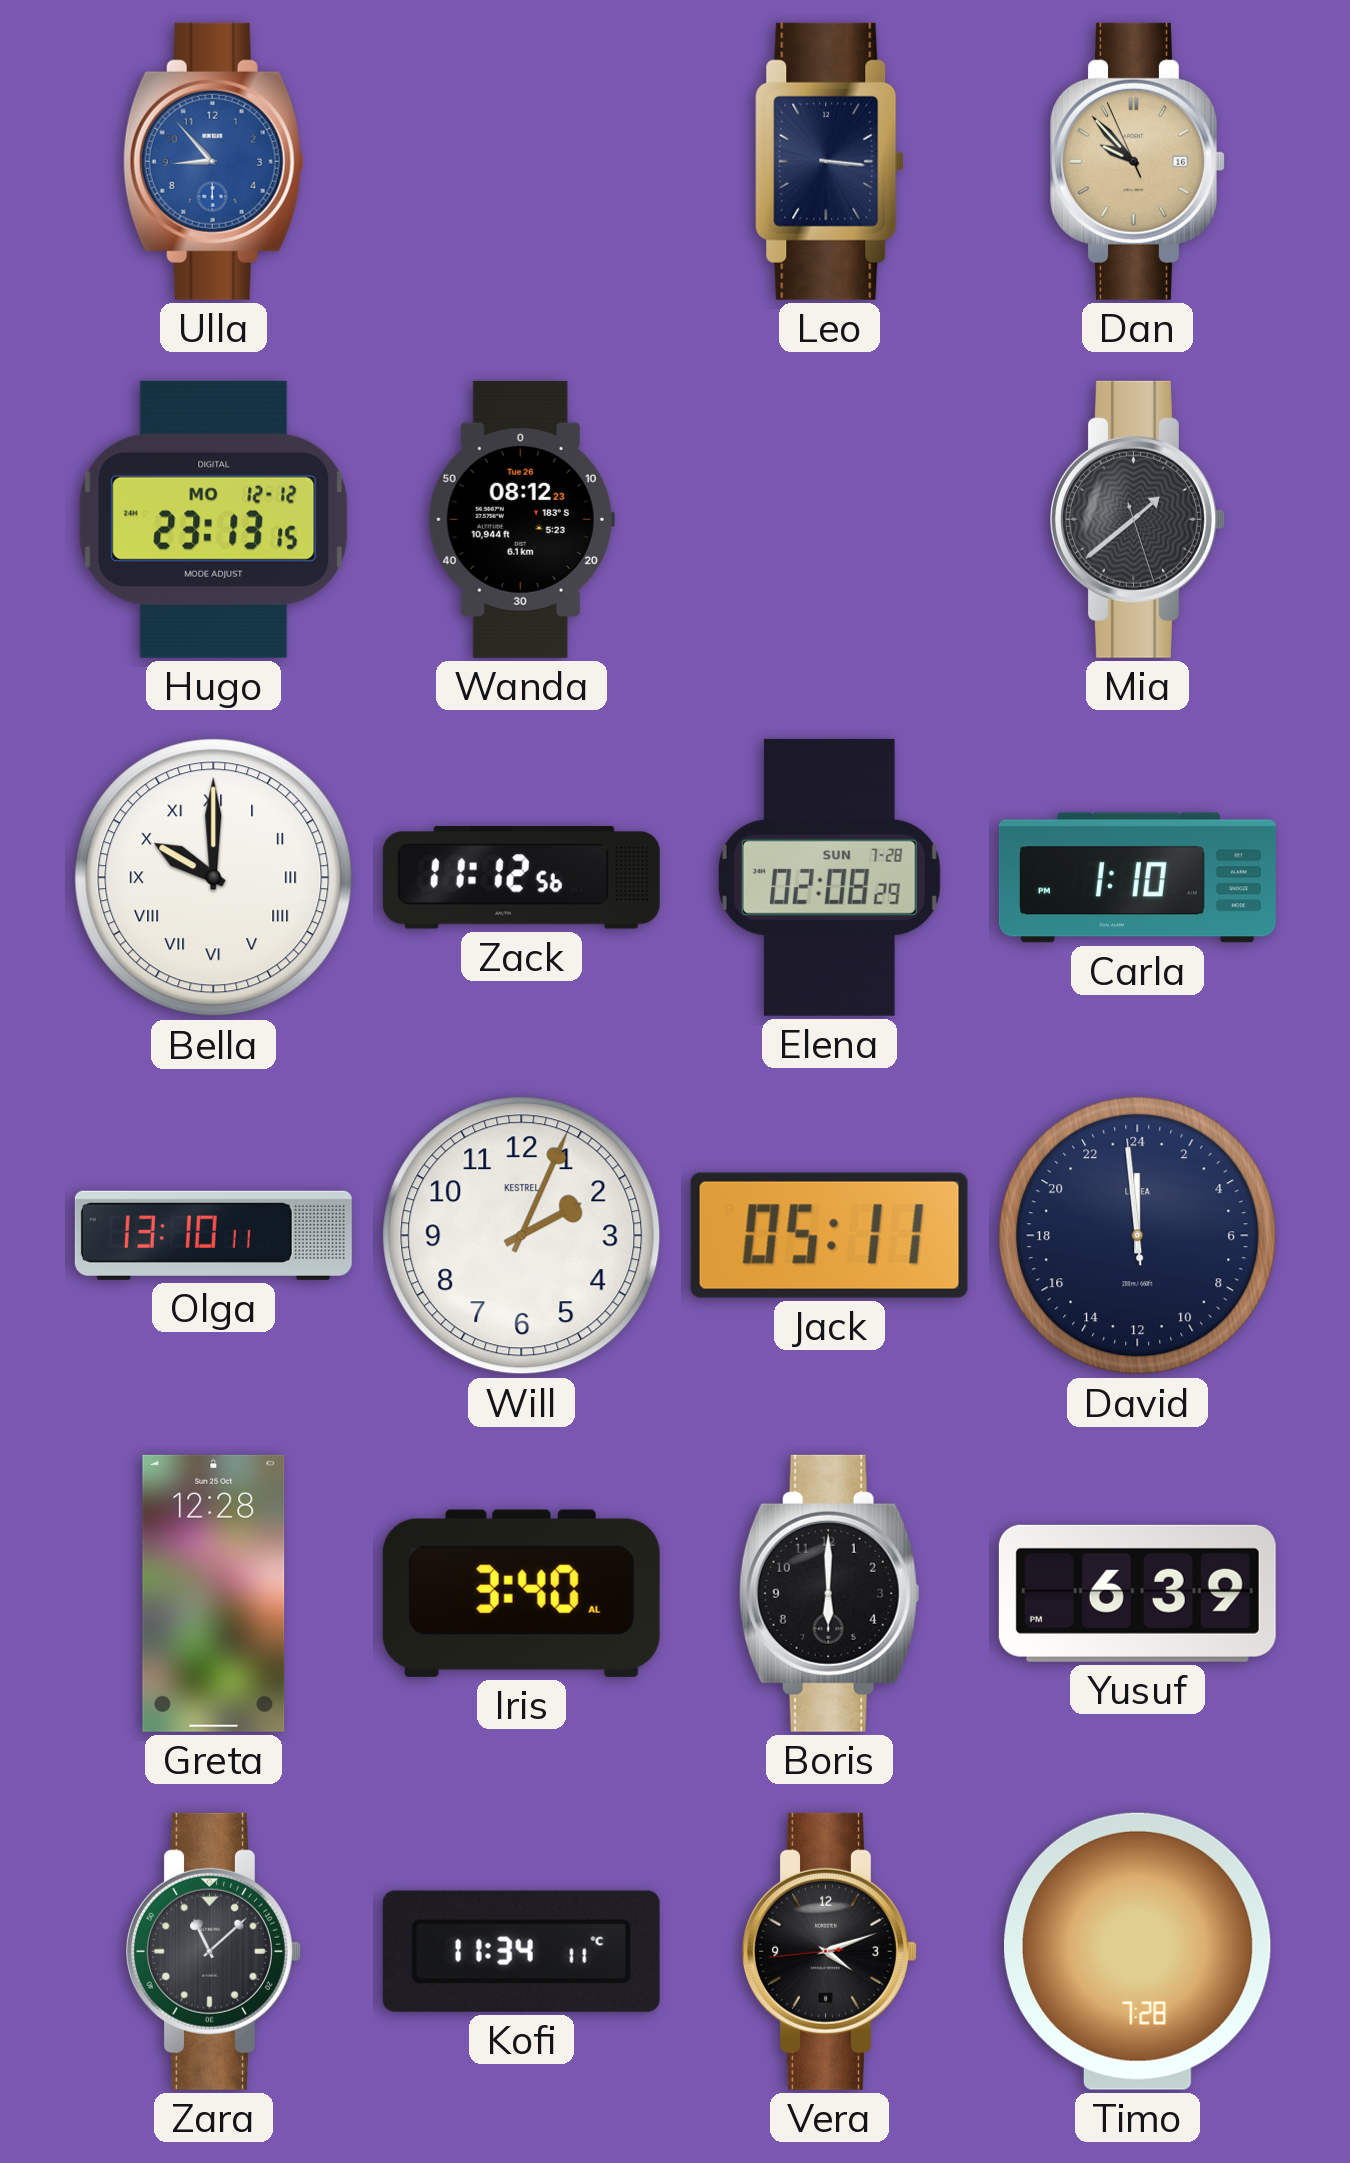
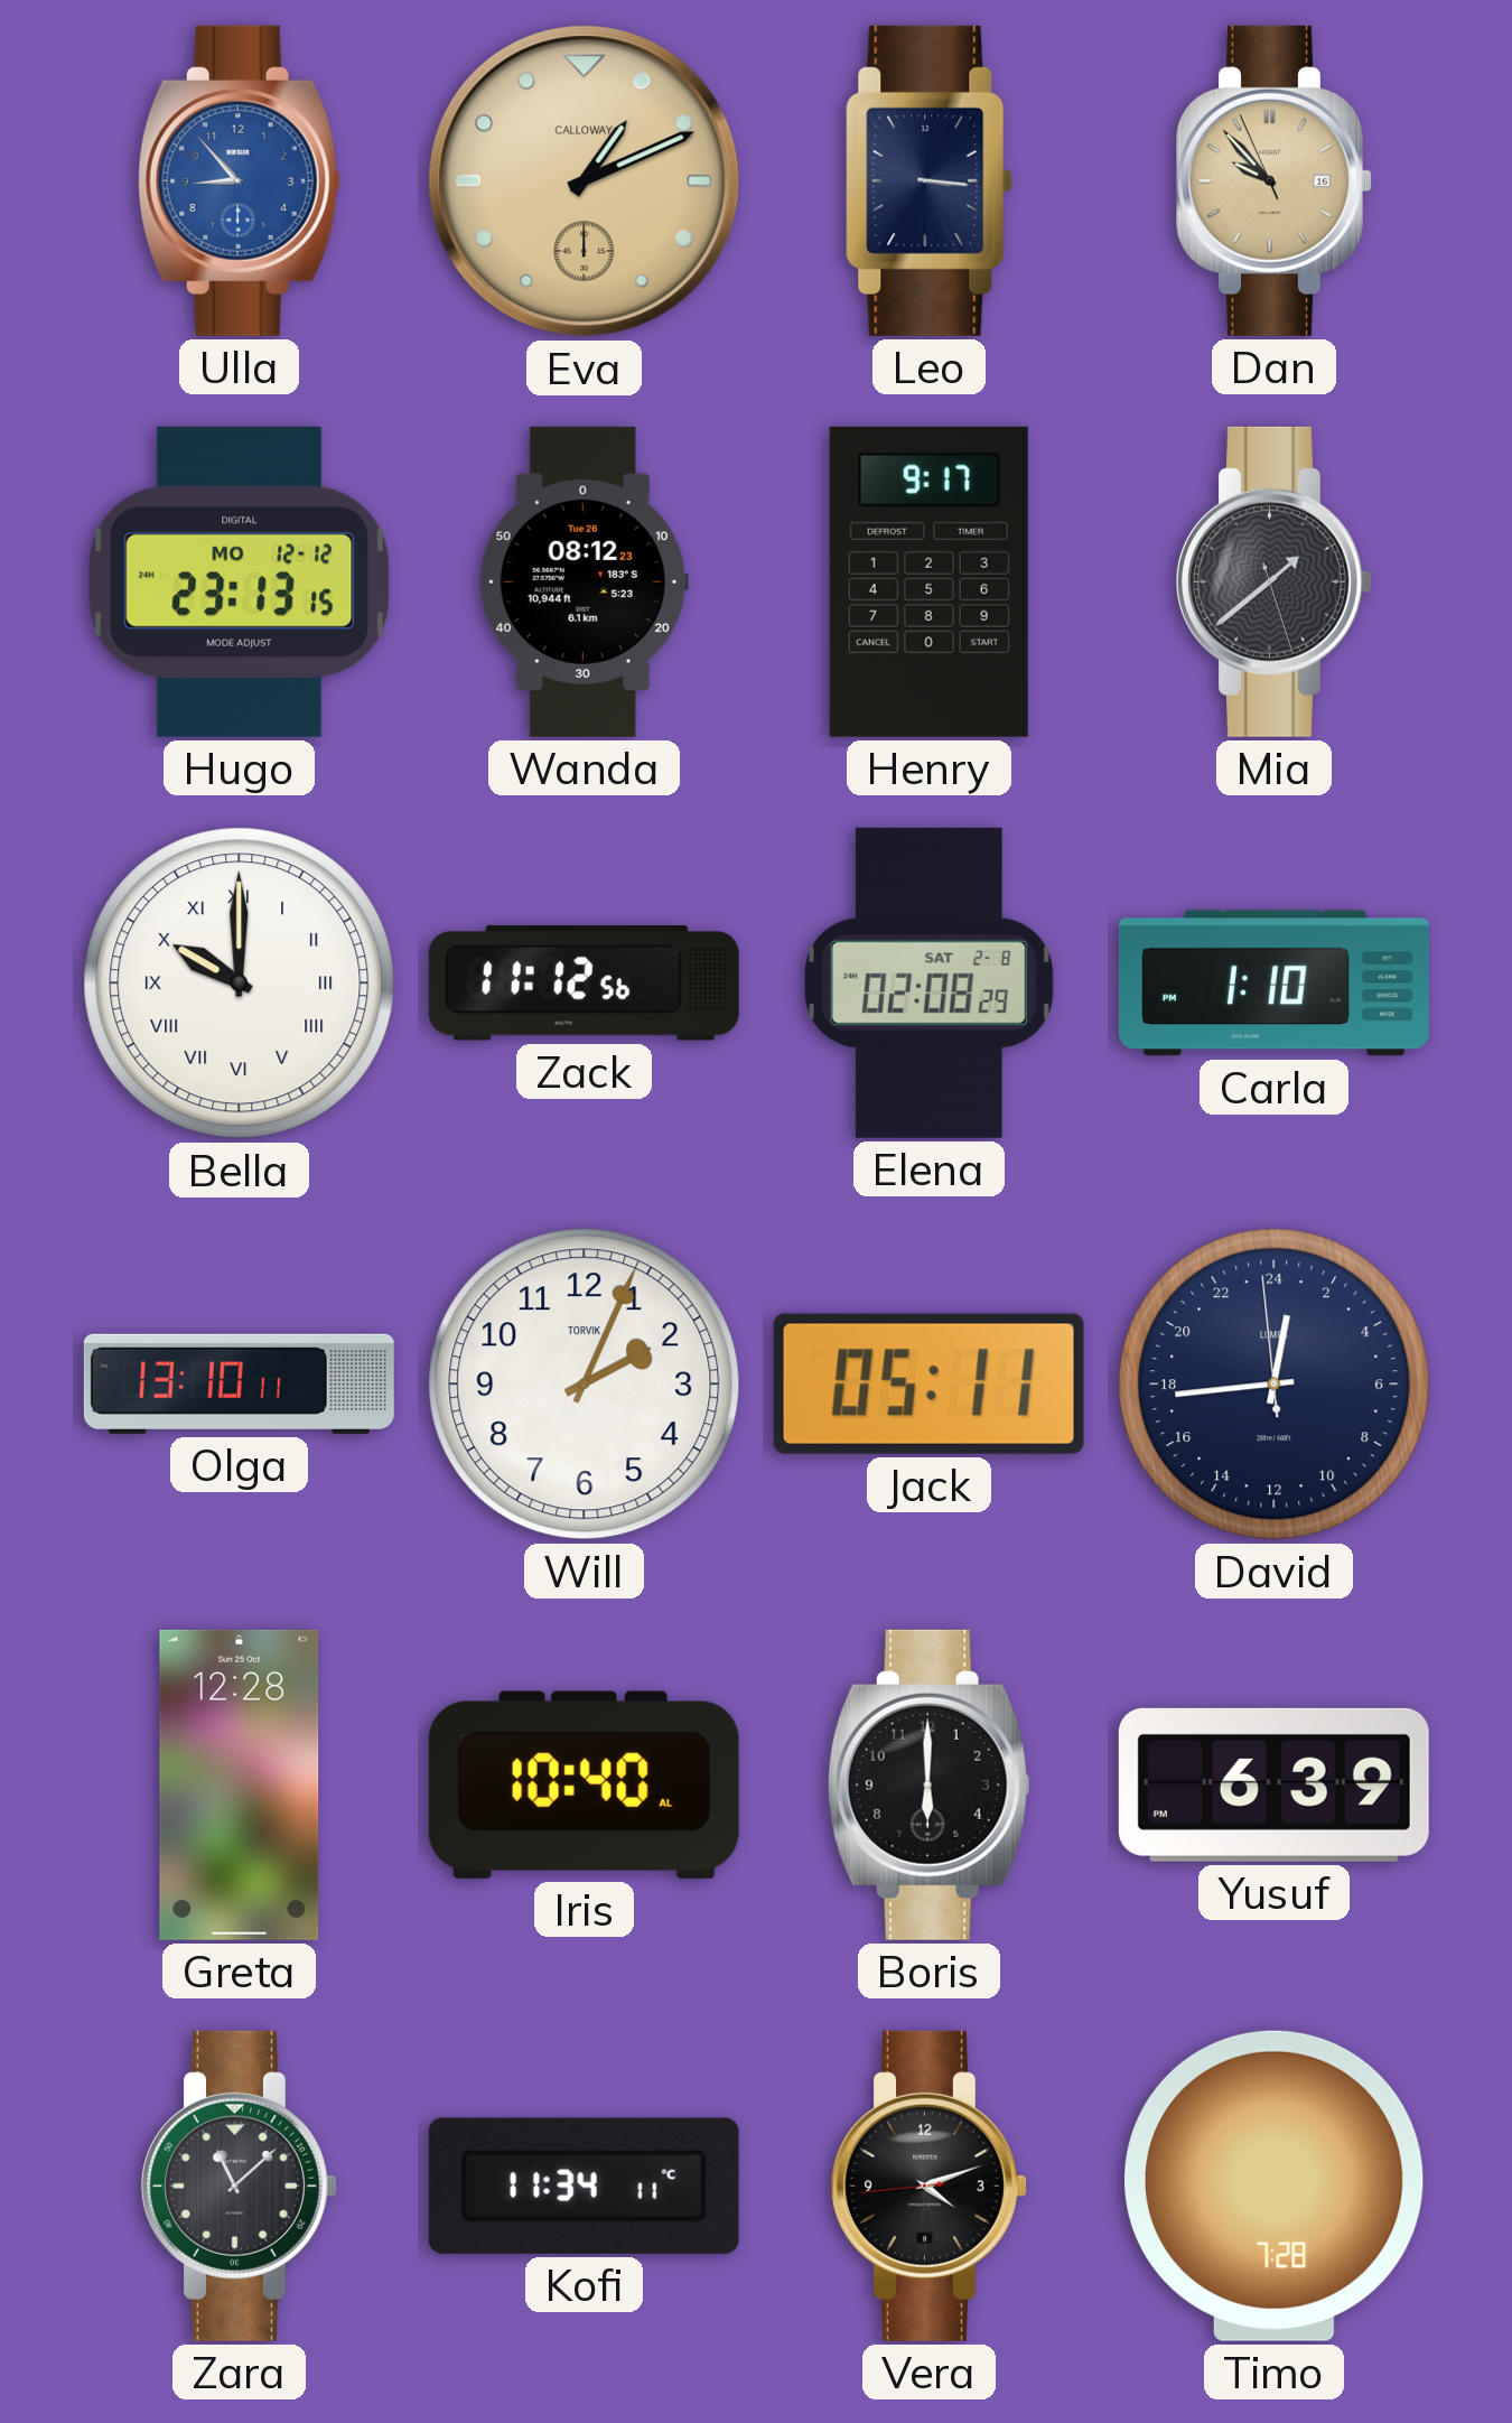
Eva: none -> 1:11
Henry: none -> 9:17
Elena date: SUN 7-28 -> SAT 2-8
Will brand: KESTREL -> TORVIK
David: 23:58 -> 0:43
Iris: 3:40 -> 10:40
